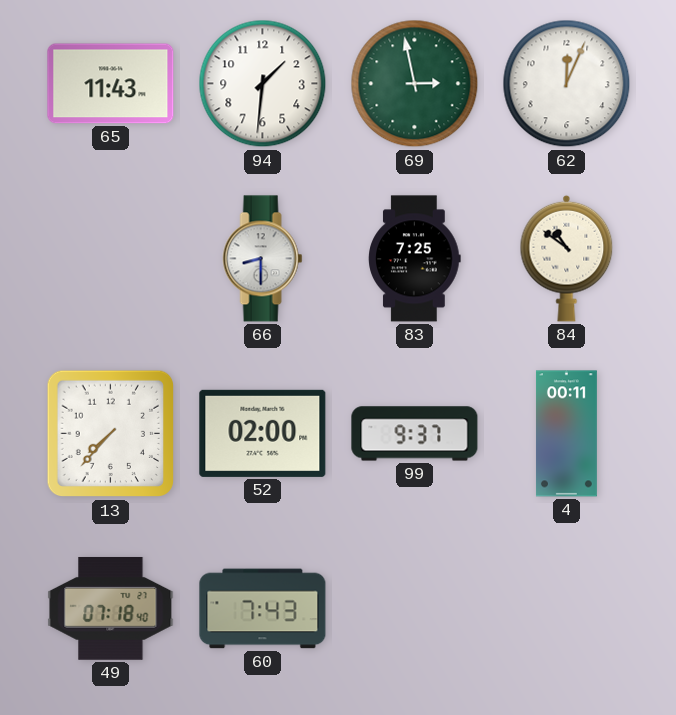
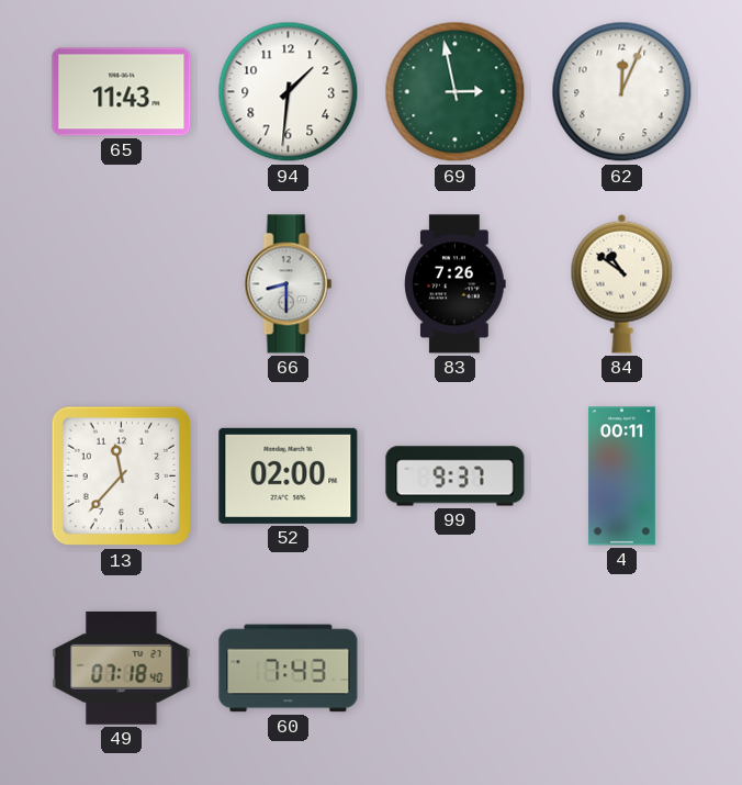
83: 7:25 -> 7:26
13: 7:37 -> 11:37
